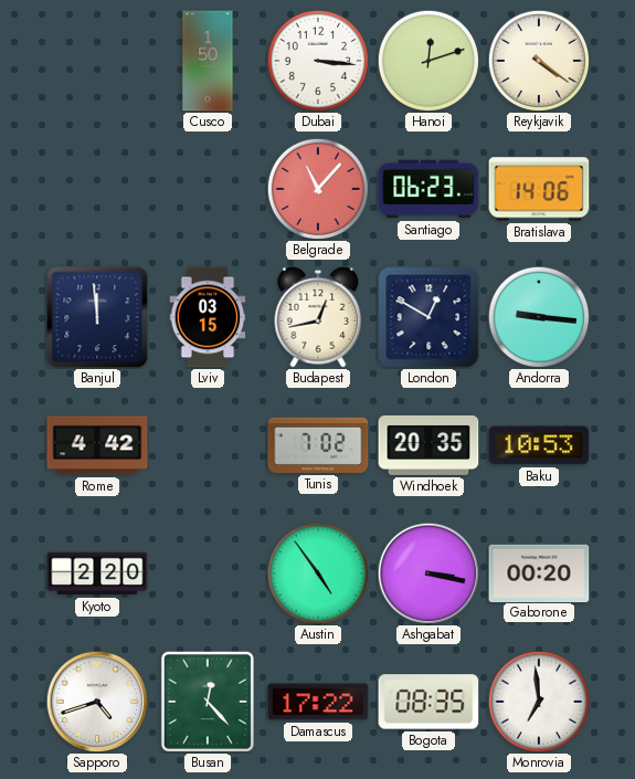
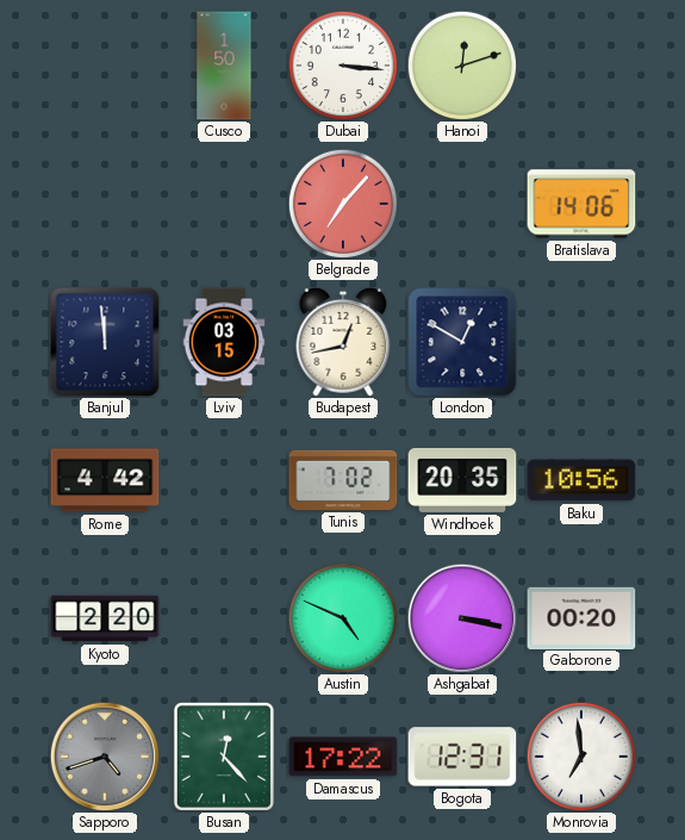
Reykjavik: 4:21 -> none
Belgrade: 11:07 -> 7:07
Santiago: 06:23 -> none
Andorra: 9:16 -> none
Baku: 10:53 -> 10:56
Austin: 4:54 -> 4:49
Sapporo dial: white -> grey
Bogota: 08:35 -> 12:31
